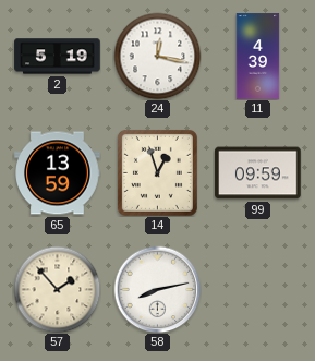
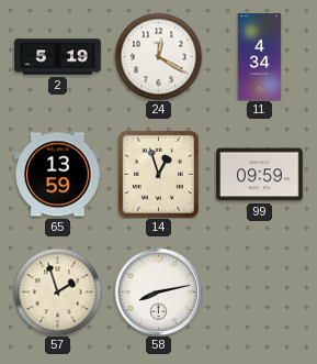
24: 12:17 -> 12:20
11: 4:39 -> 4:34
57: 1:53 -> 1:57
